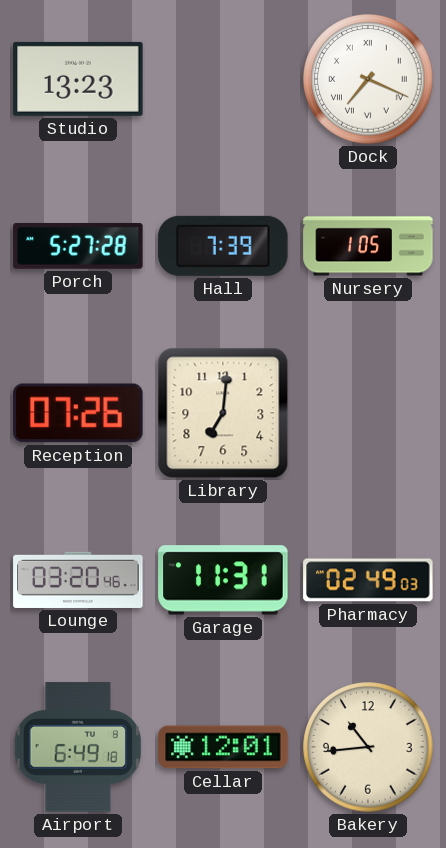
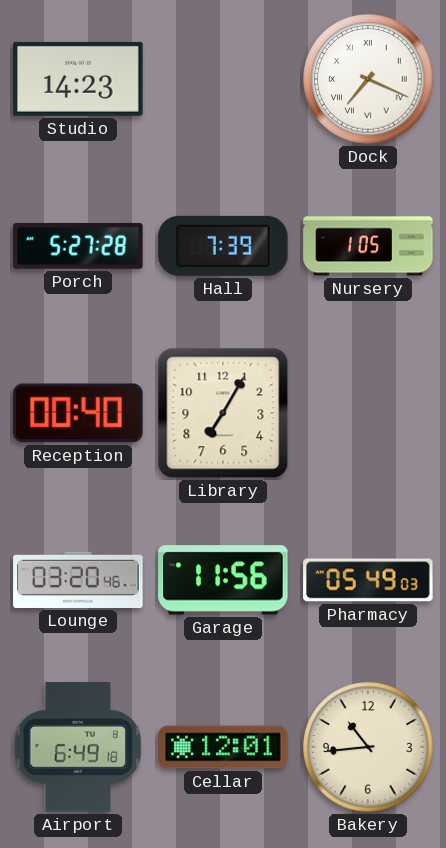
Studio: 13:23 -> 14:23
Reception: 07:26 -> 00:40
Library: 7:01 -> 7:05
Garage: 11:31 -> 11:56
Pharmacy: 02:49 -> 05:49
